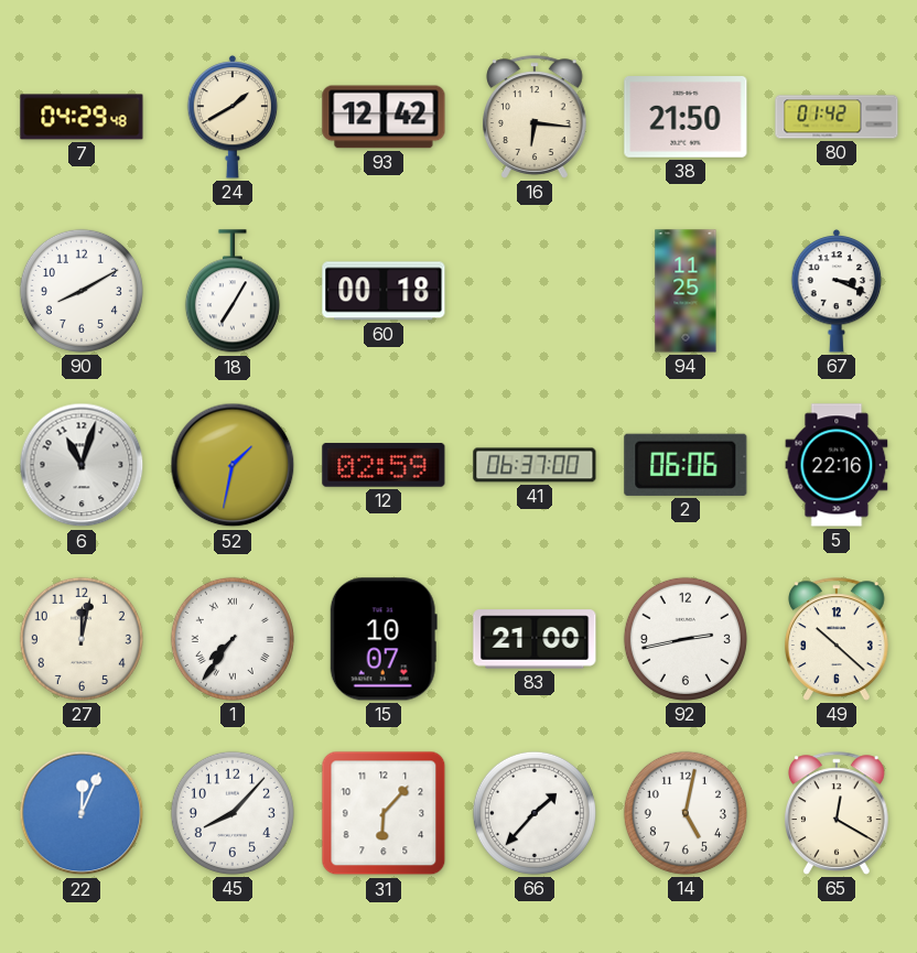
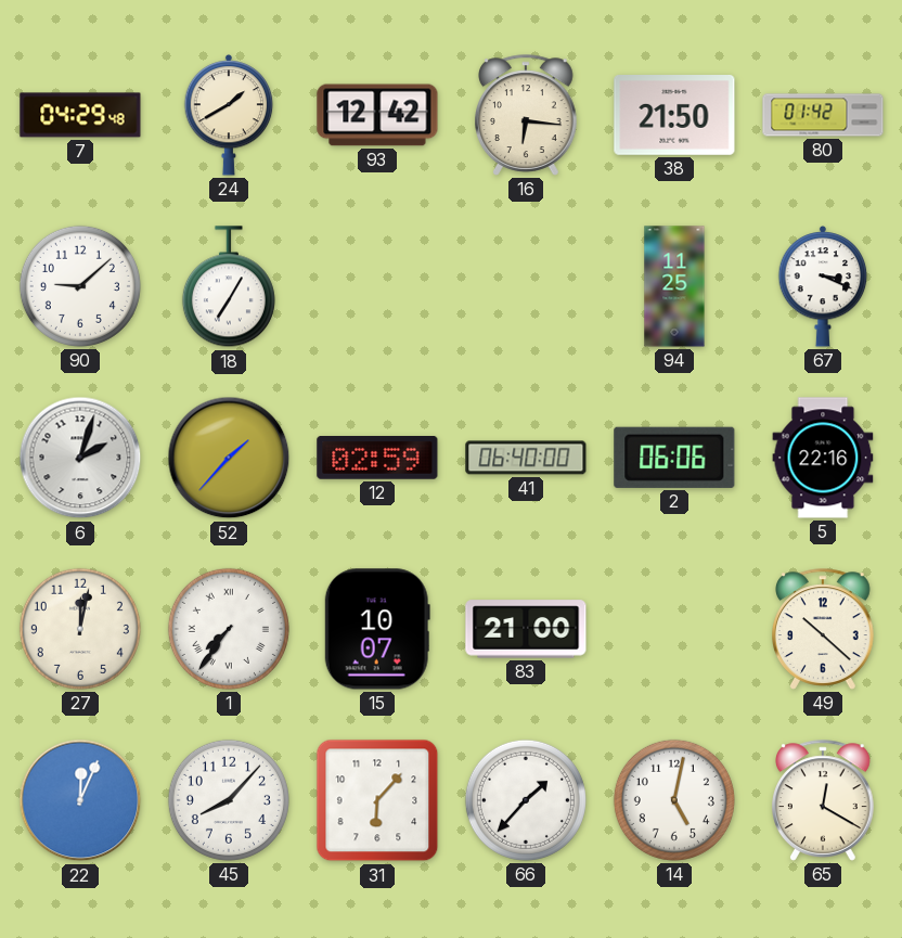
90: 8:10 -> 9:08
60: 00:18 -> none
6: 11:03 -> 2:03
52: 1:32 -> 1:37
41: 06:37 -> 06:40
92: 2:43 -> none
